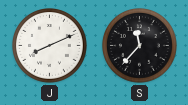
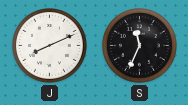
S: 11:37 -> 11:34
